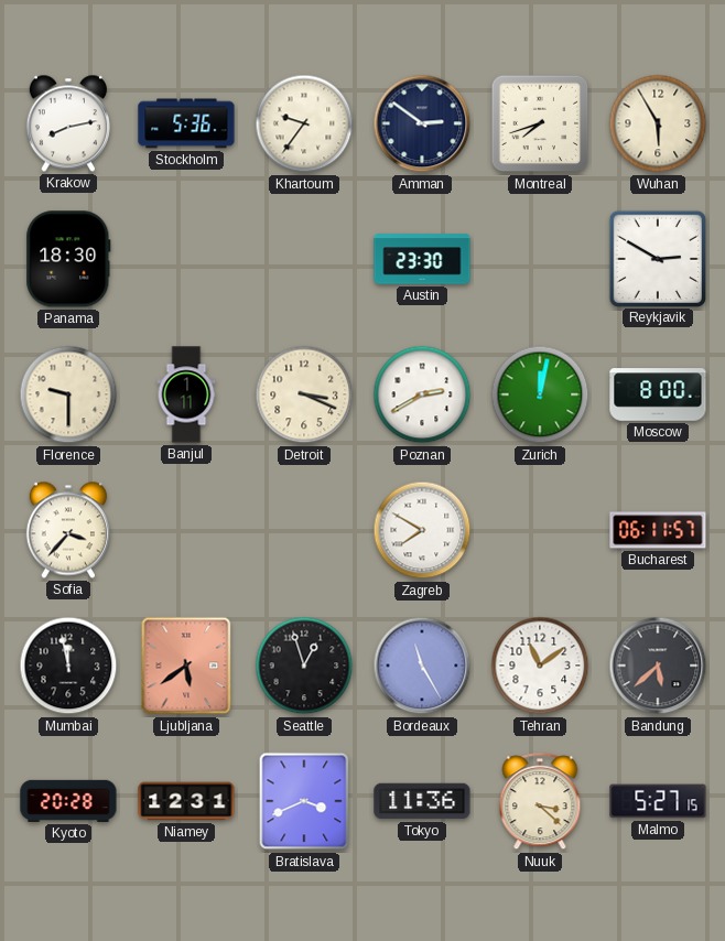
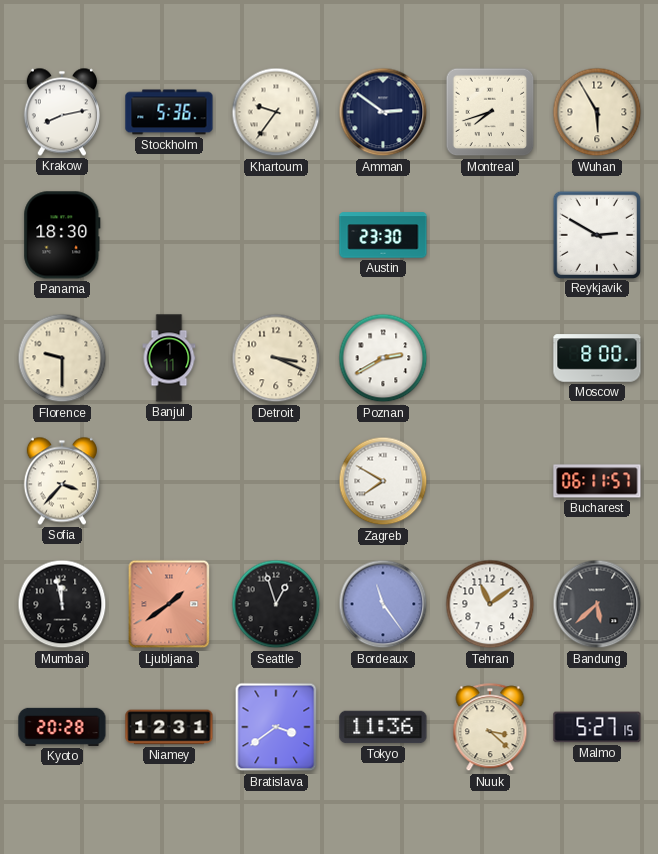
Zurich: 12:02 -> none
Ljubljana: 5:39 -> 1:39
Bordeaux: 11:25 -> 11:24
Bratislava: 3:41 -> 3:39
